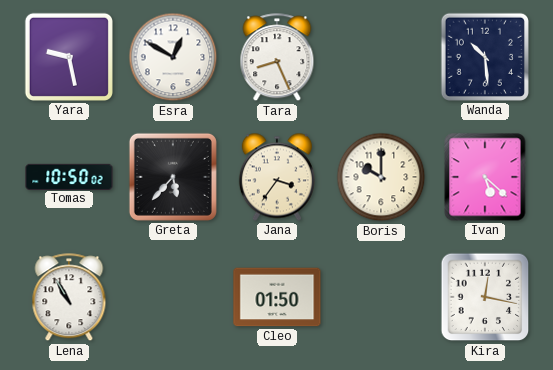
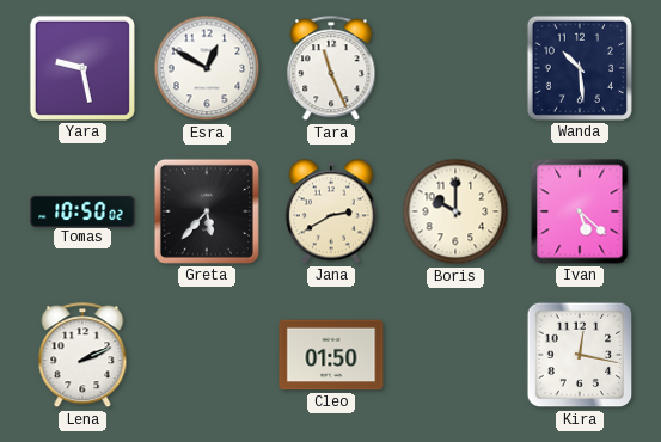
Tara: 8:26 -> 11:26
Jana: 3:36 -> 2:40
Lena: 10:55 -> 2:11
